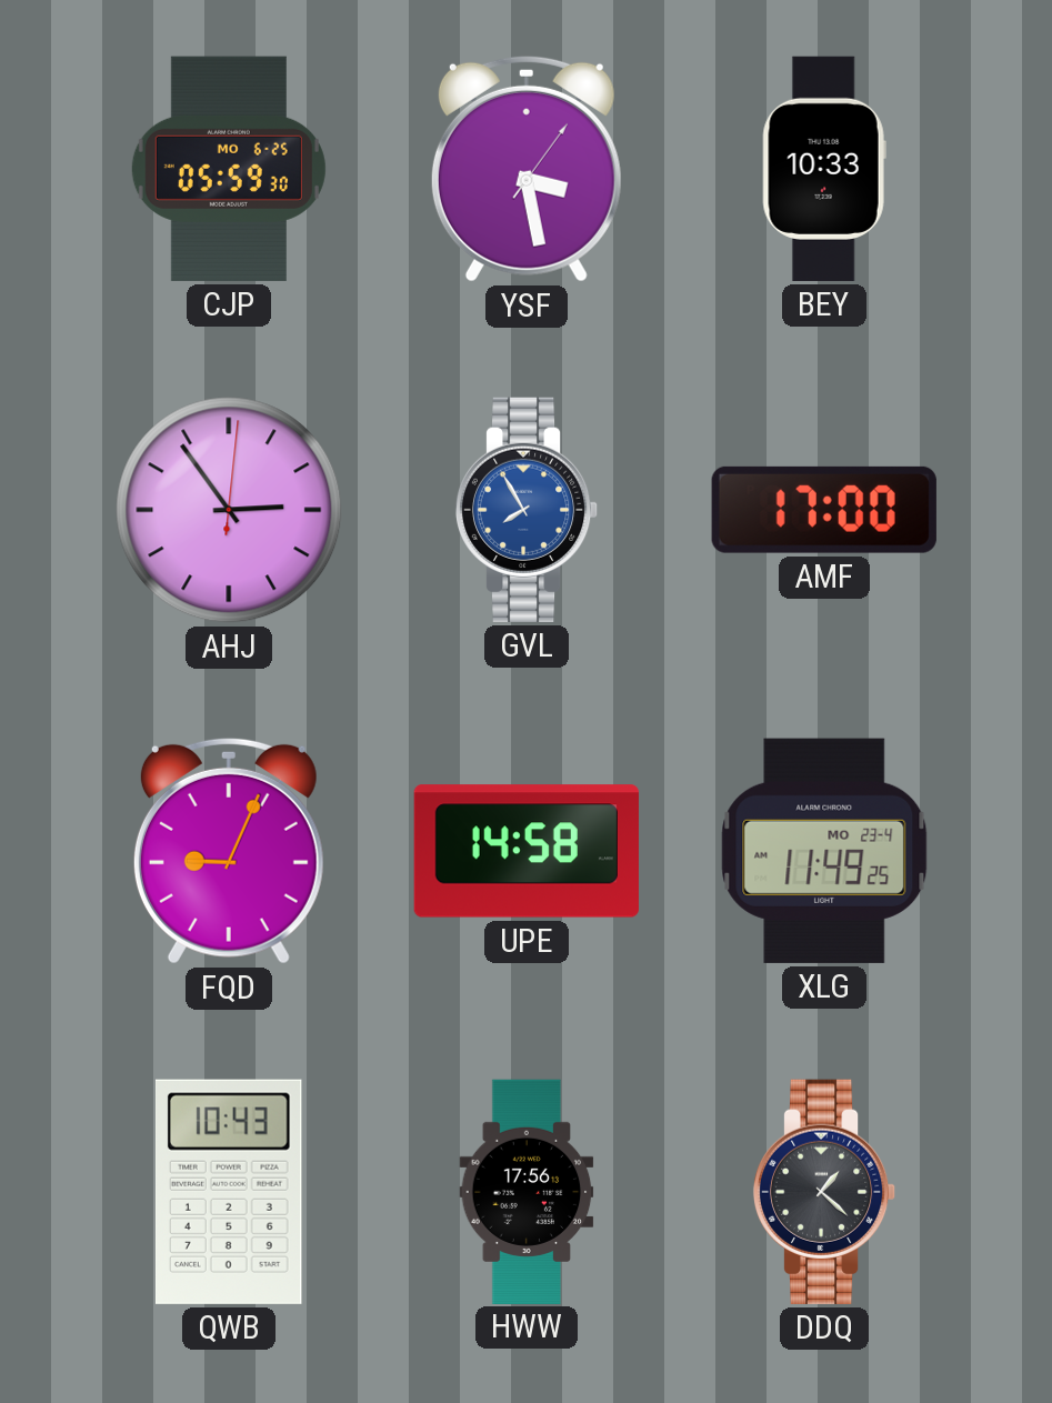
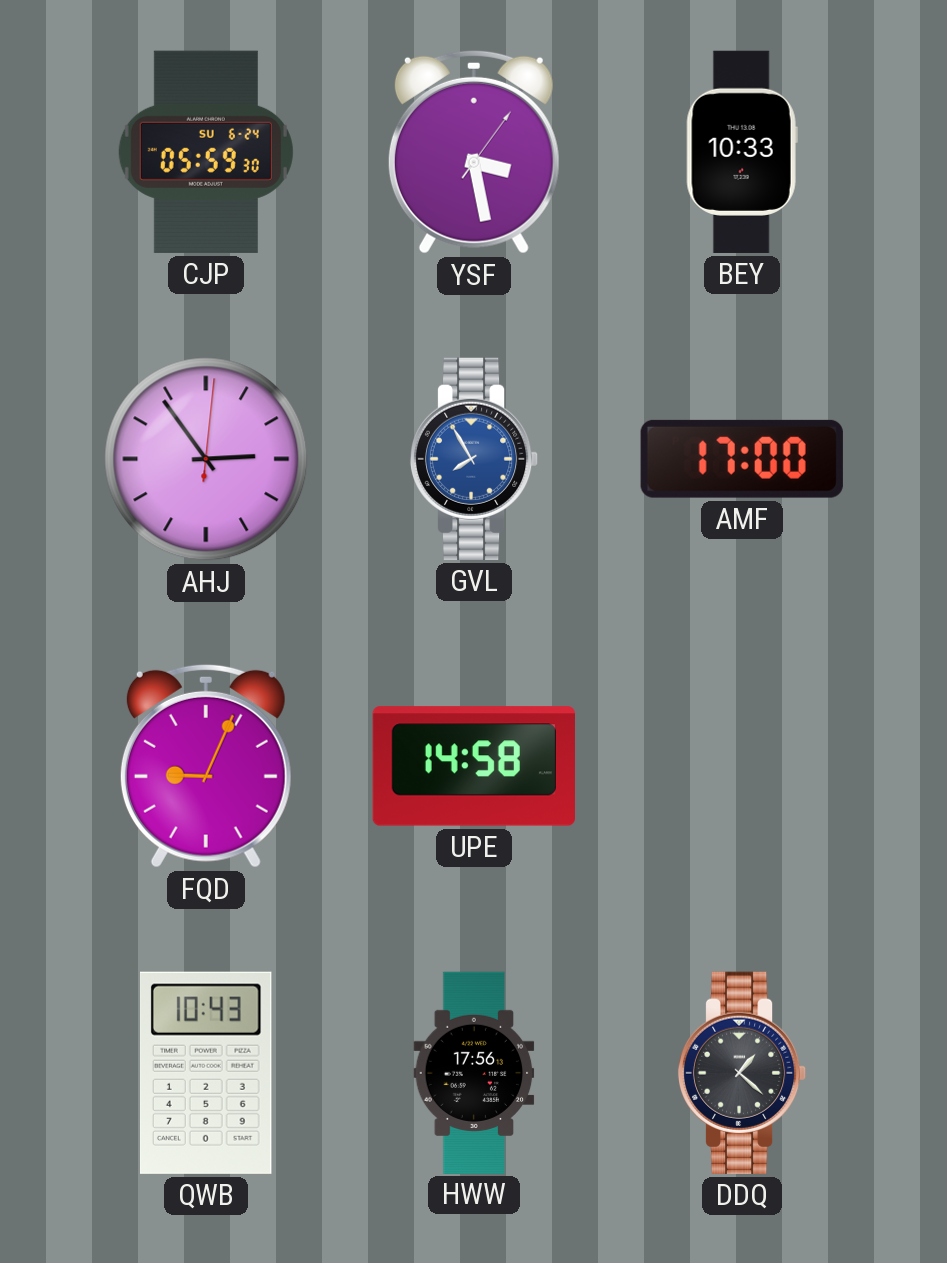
CJP date: MO 6-25 -> SU 6-24
XLG: 11:49 -> none
